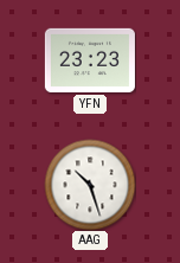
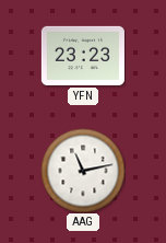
AAG: 10:27 -> 11:13
